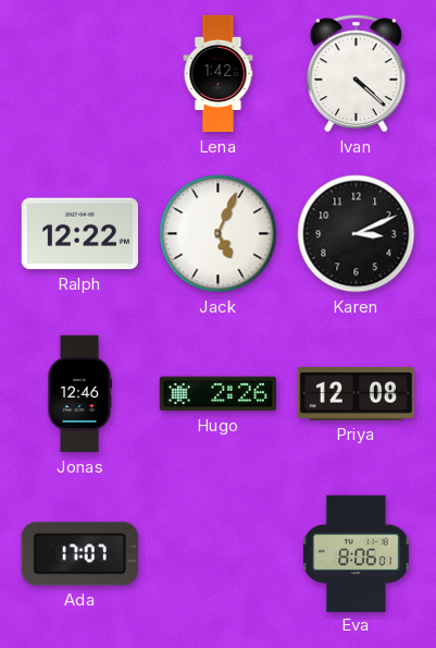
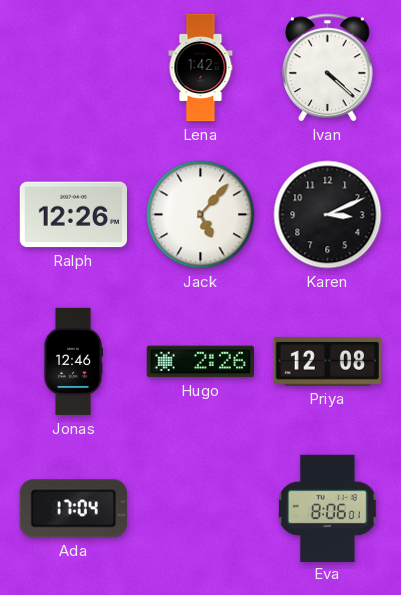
Ralph: 12:22 -> 12:26
Jack: 5:04 -> 5:07
Ada: 17:07 -> 17:04
